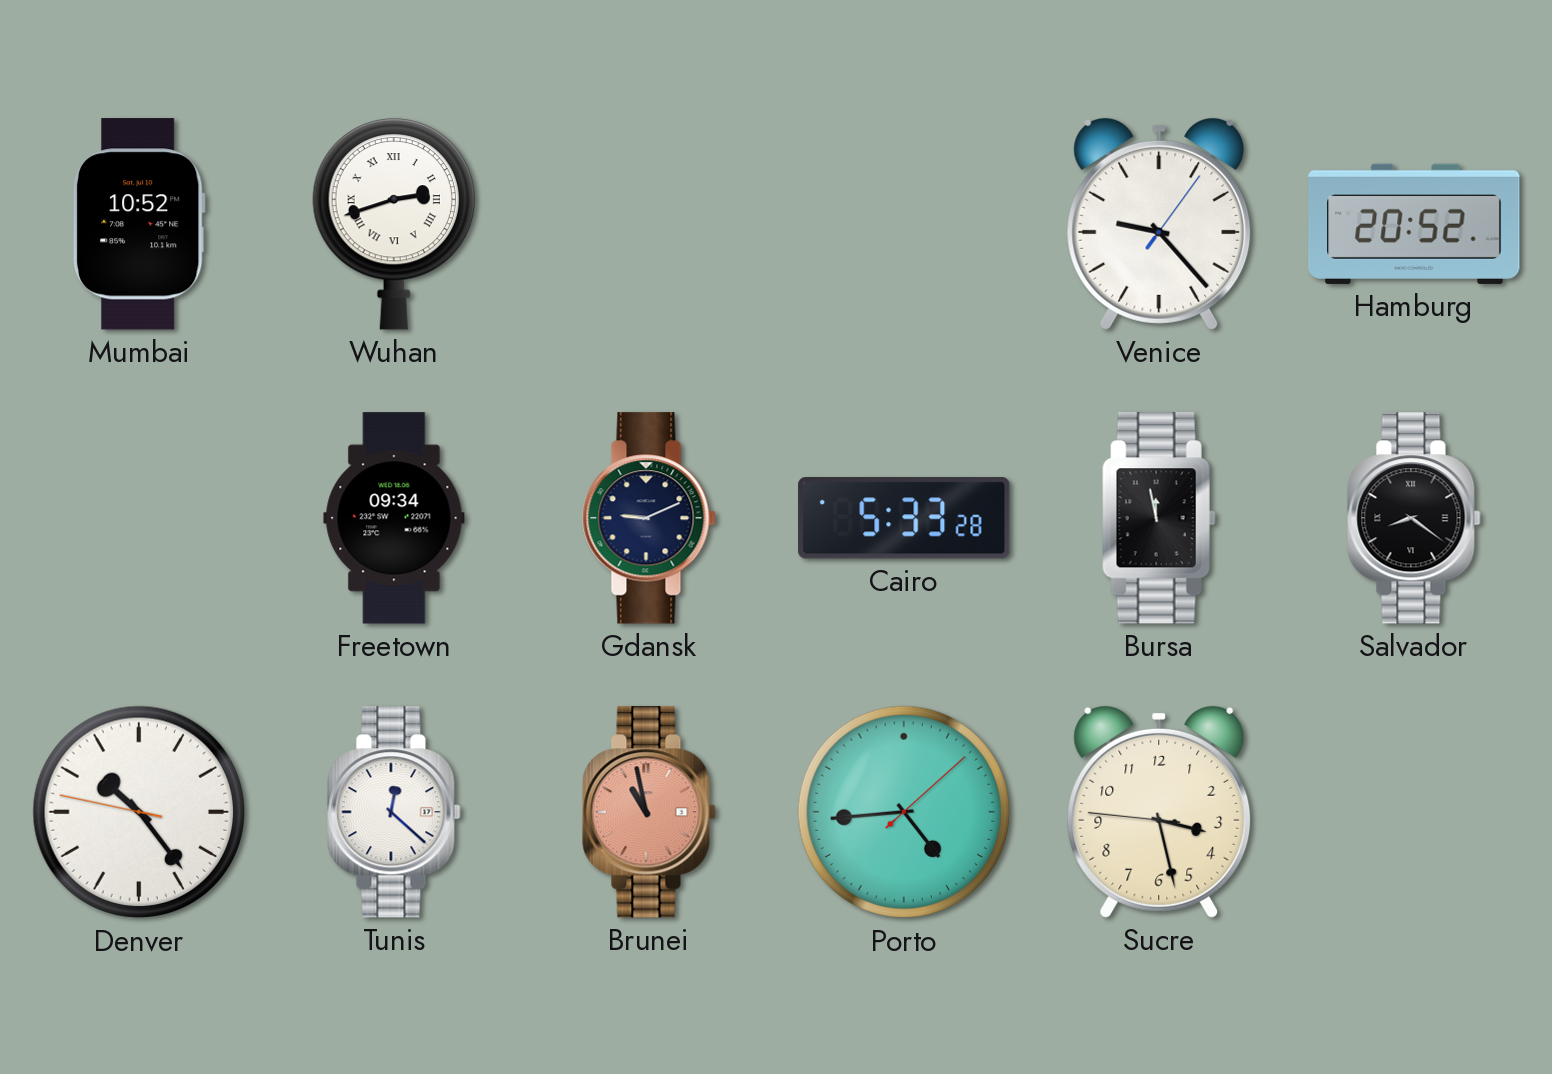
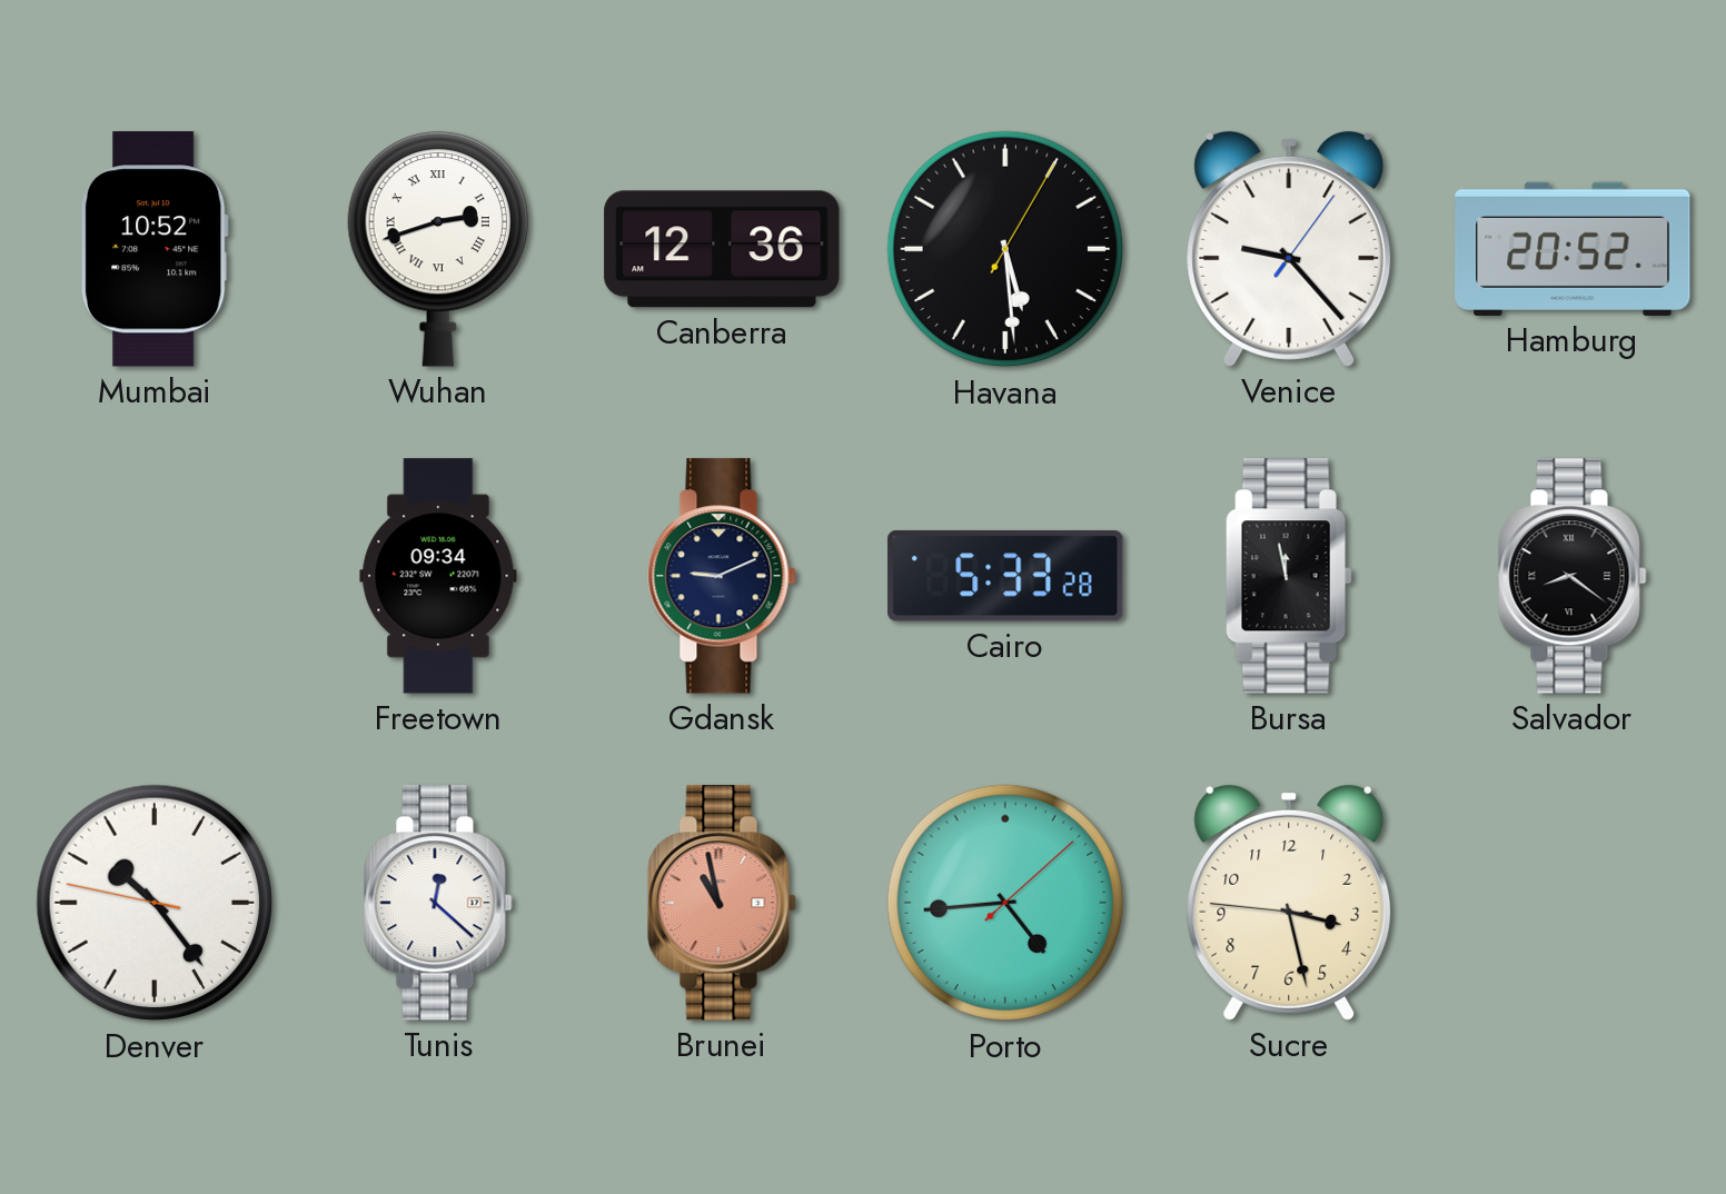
Canberra: none -> 12:36
Havana: none -> 5:29
